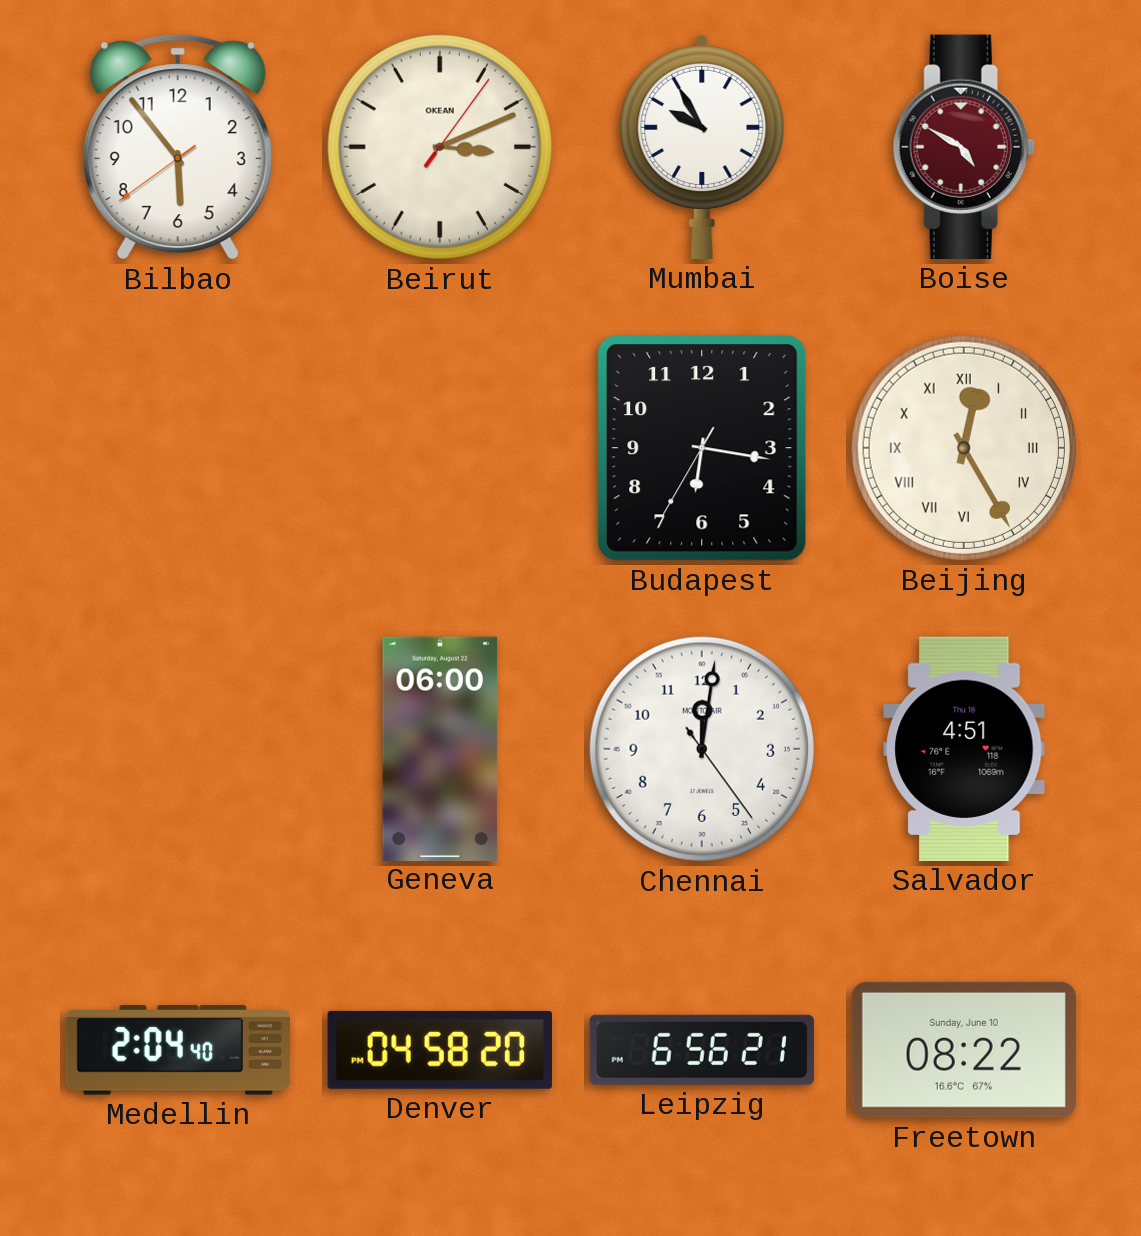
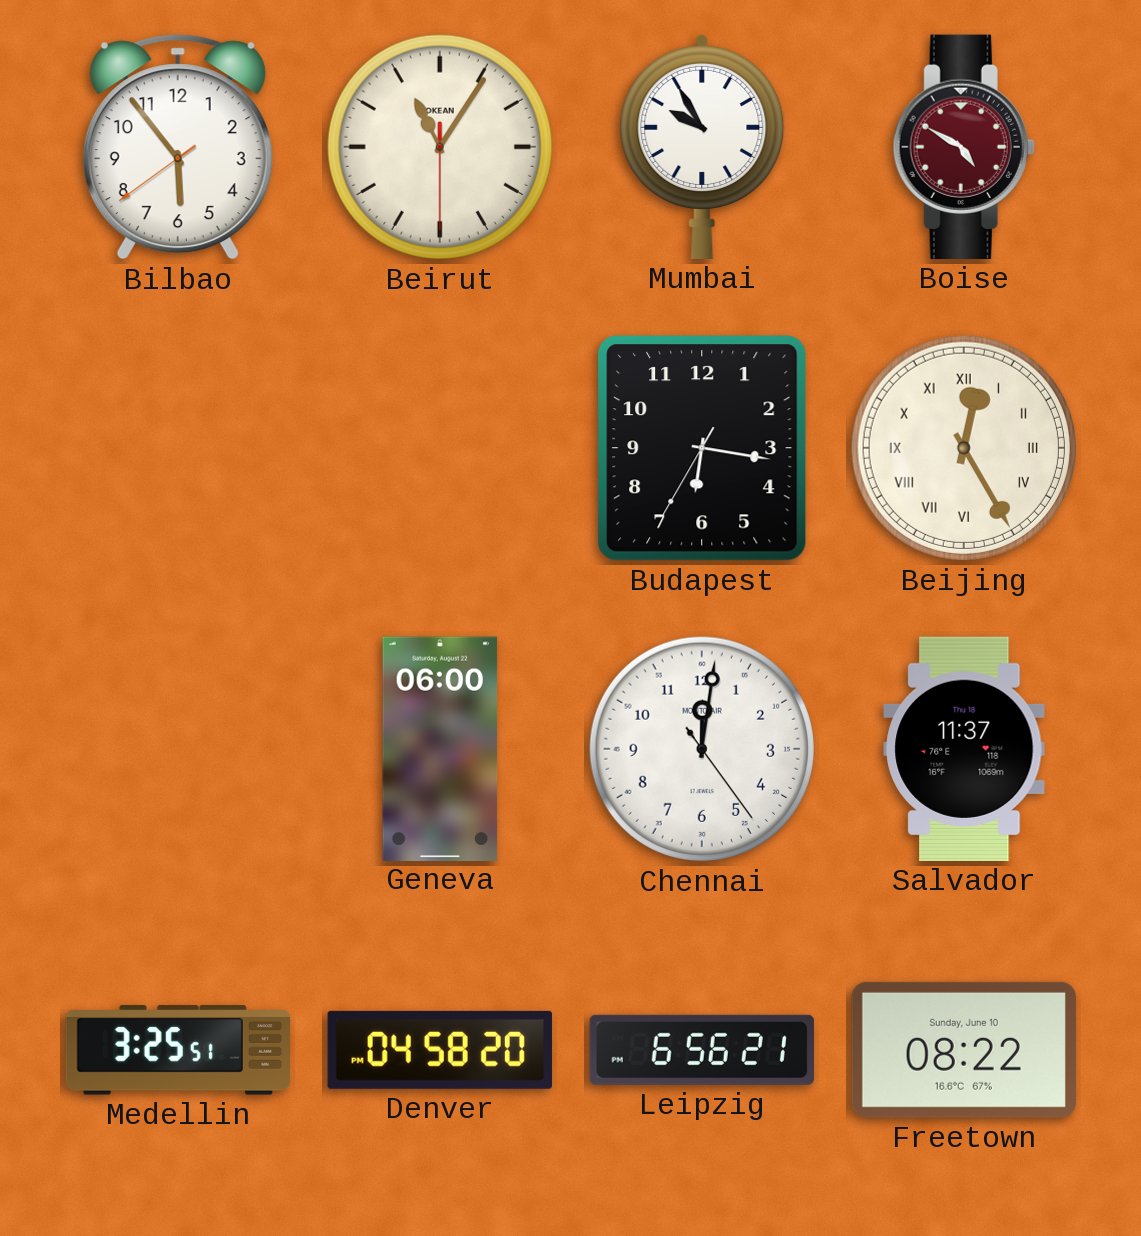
Beirut: 3:11 -> 11:05
Salvador: 4:51 -> 11:37
Medellin: 2:04 -> 3:25
